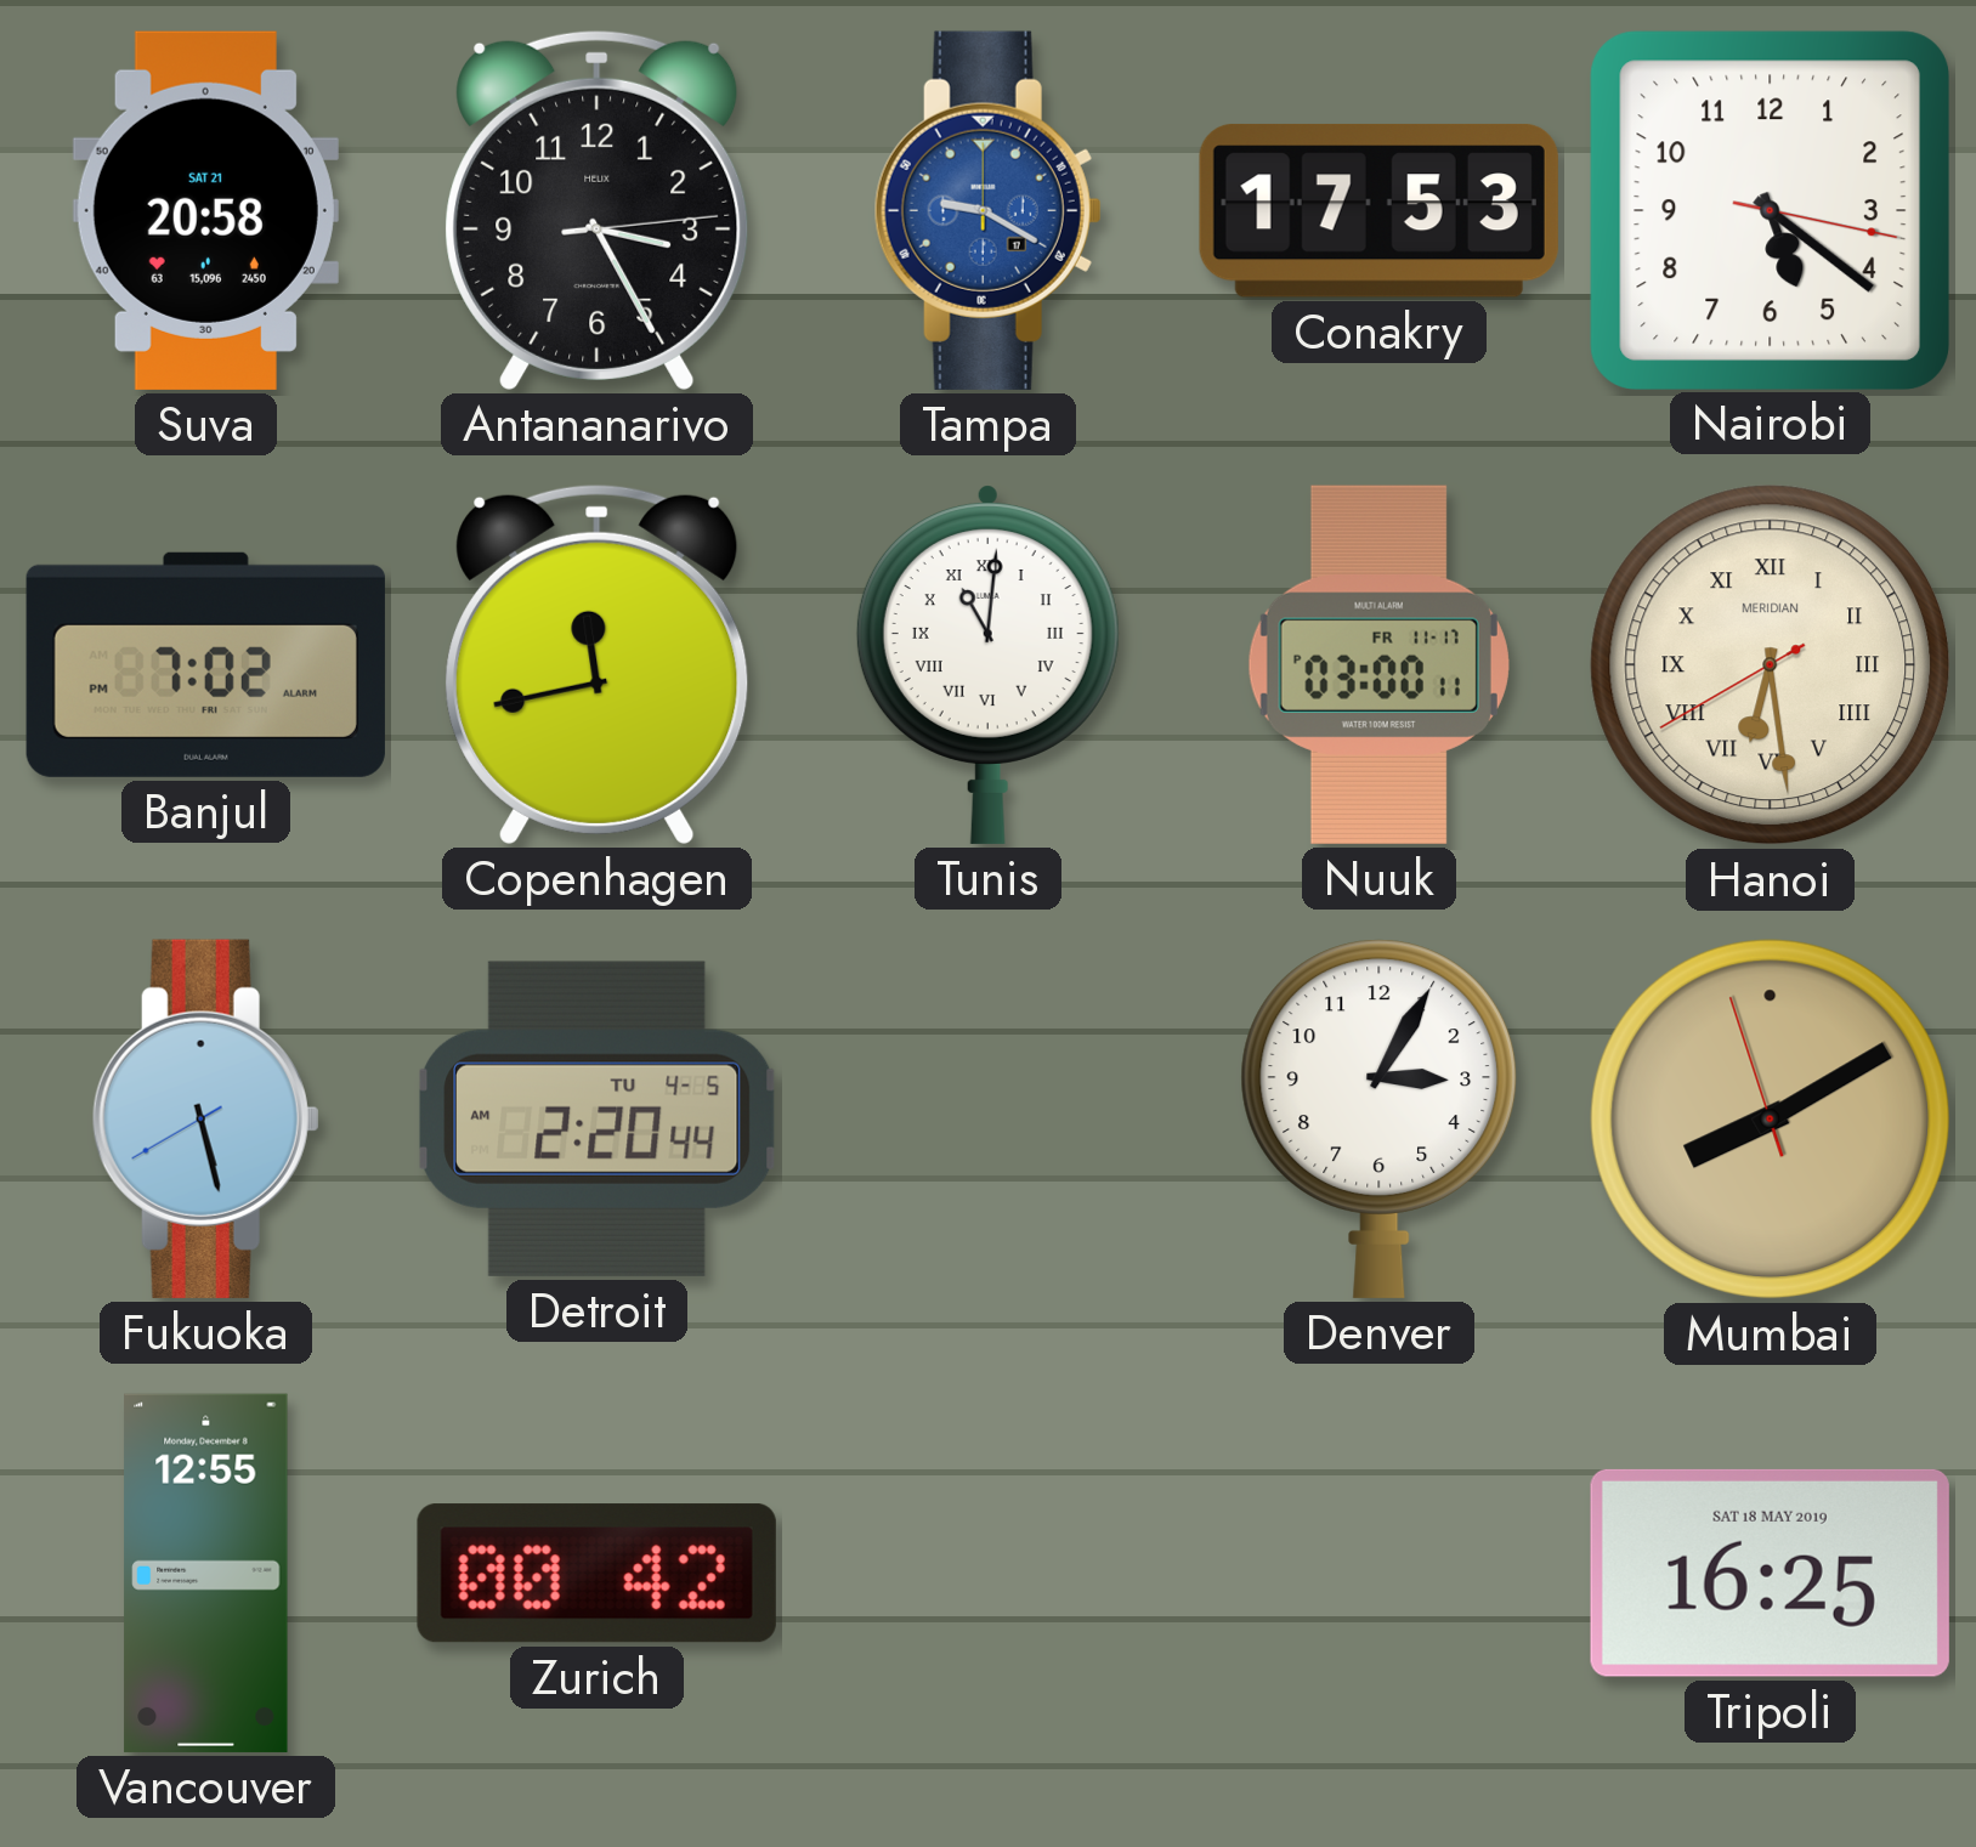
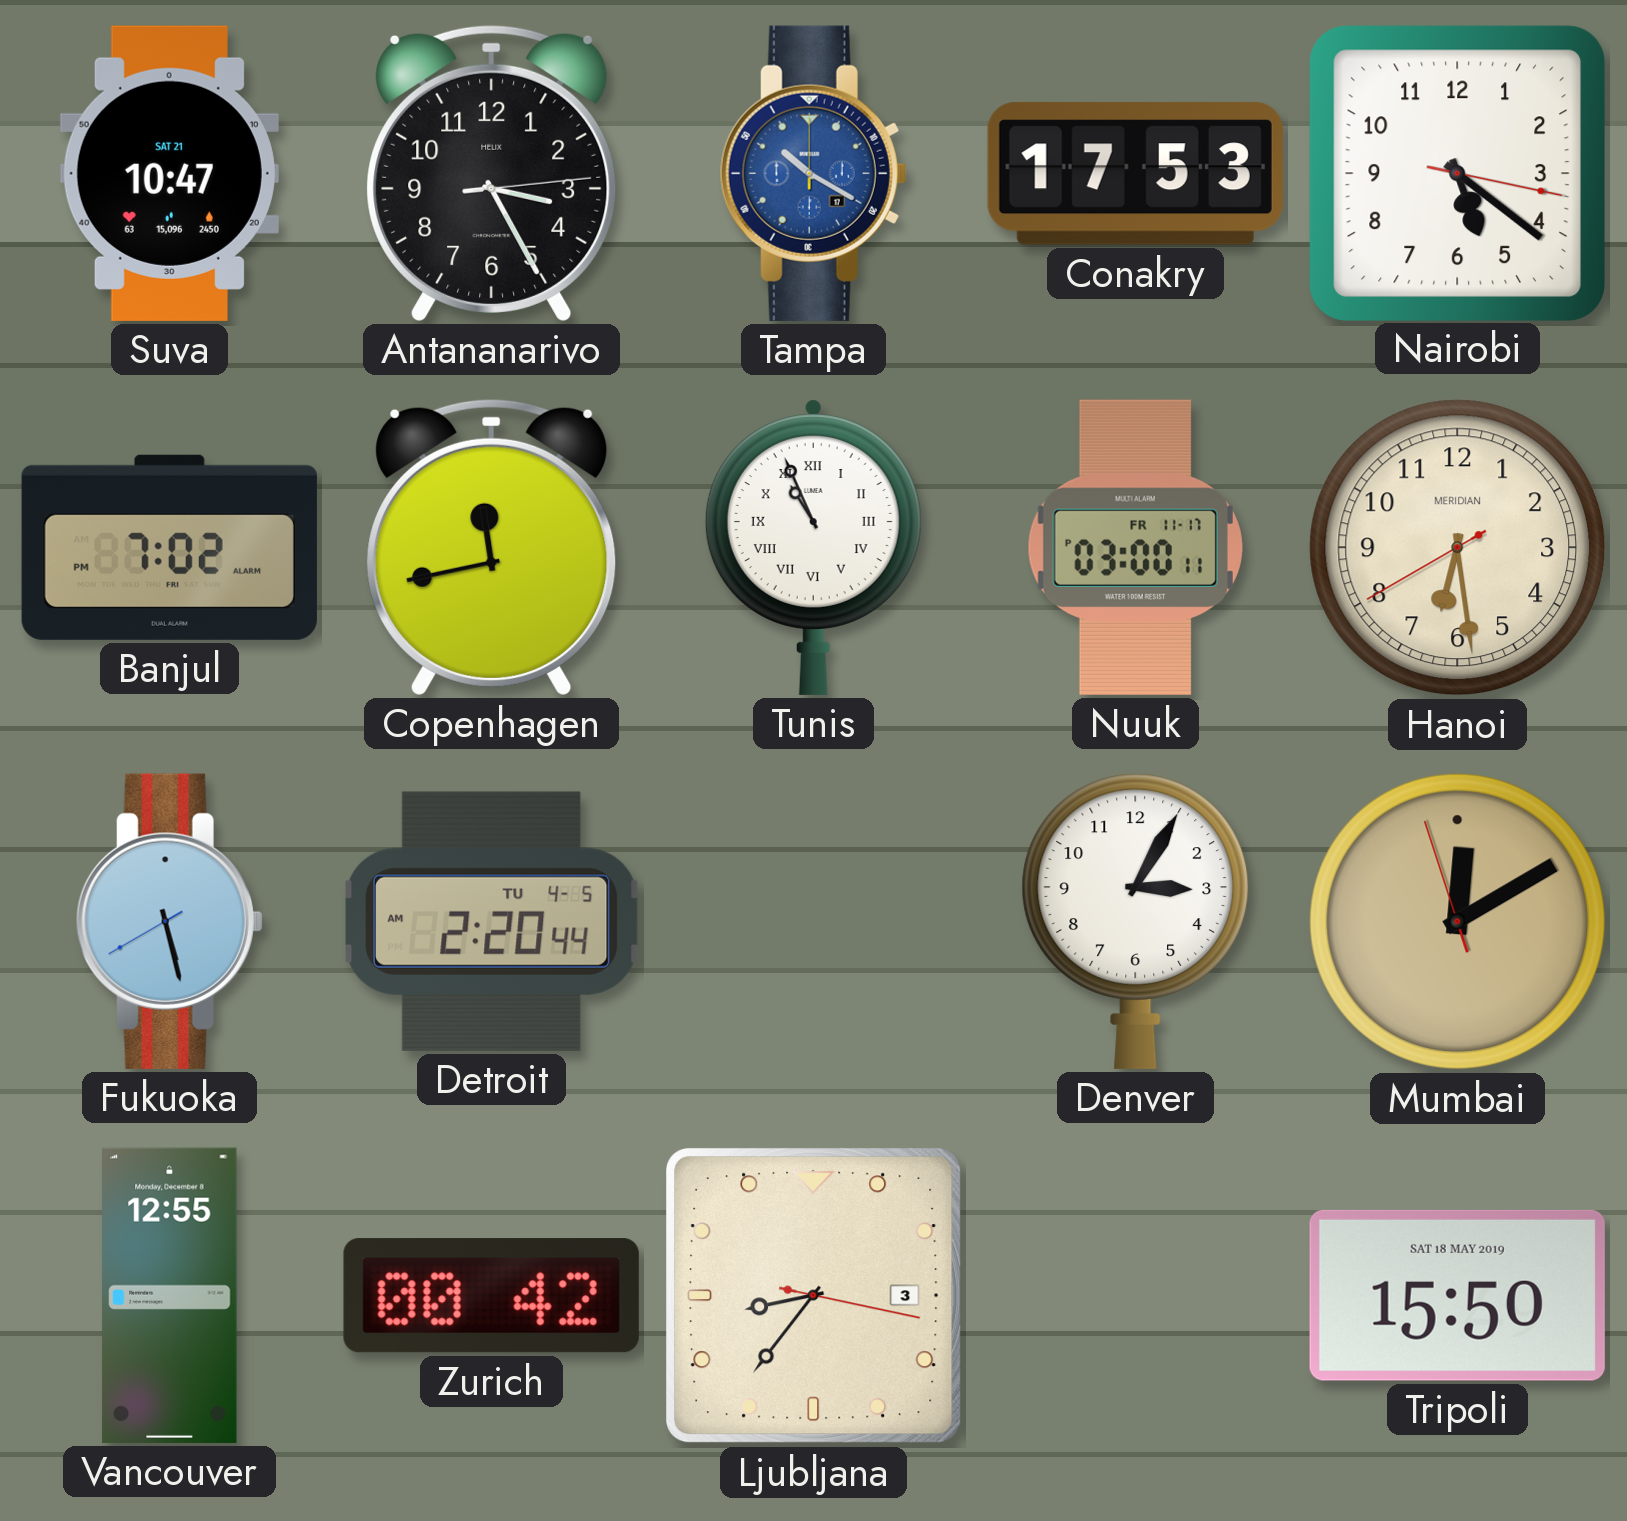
Suva: 20:58 -> 10:47
Tampa: 9:20 -> 10:20
Tunis: 11:01 -> 10:56
Hanoi numerals: Roman -> Arabic
Mumbai: 8:09 -> 12:09
Ljubljana: none -> 8:36
Tripoli: 16:25 -> 15:50
